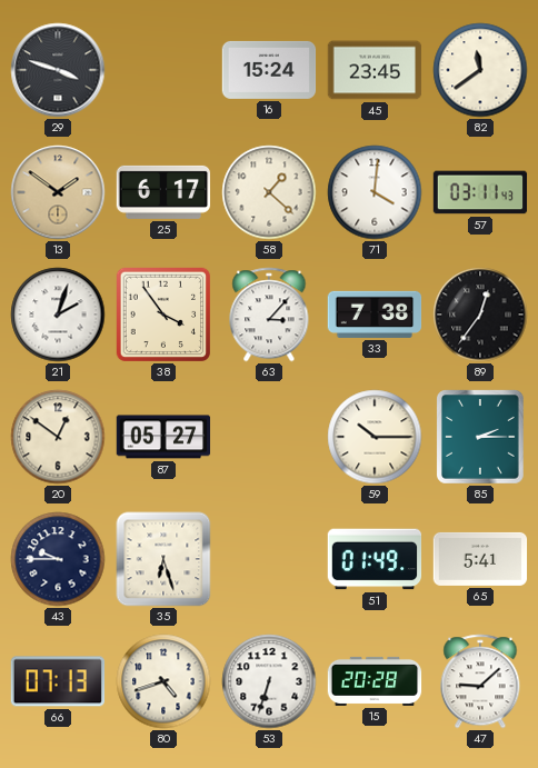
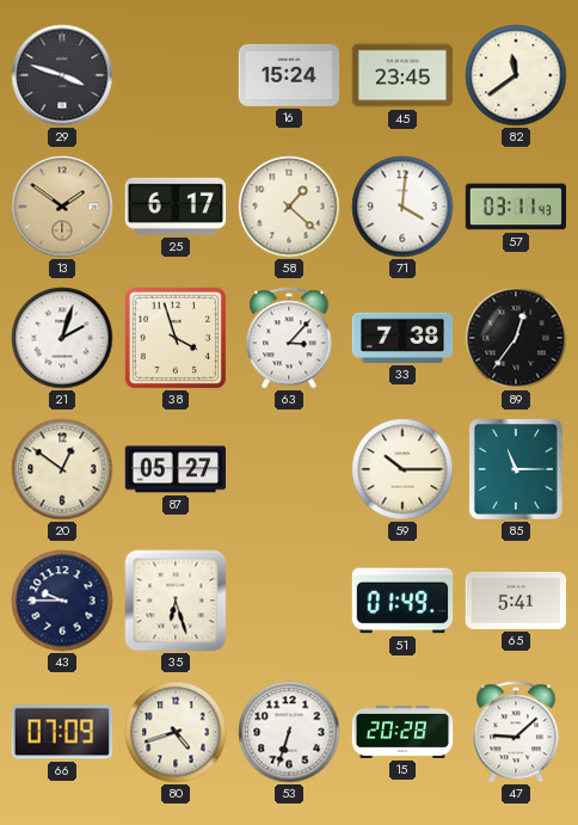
38: 3:54 -> 3:57
85: 2:15 -> 11:15
66: 07:13 -> 07:09
